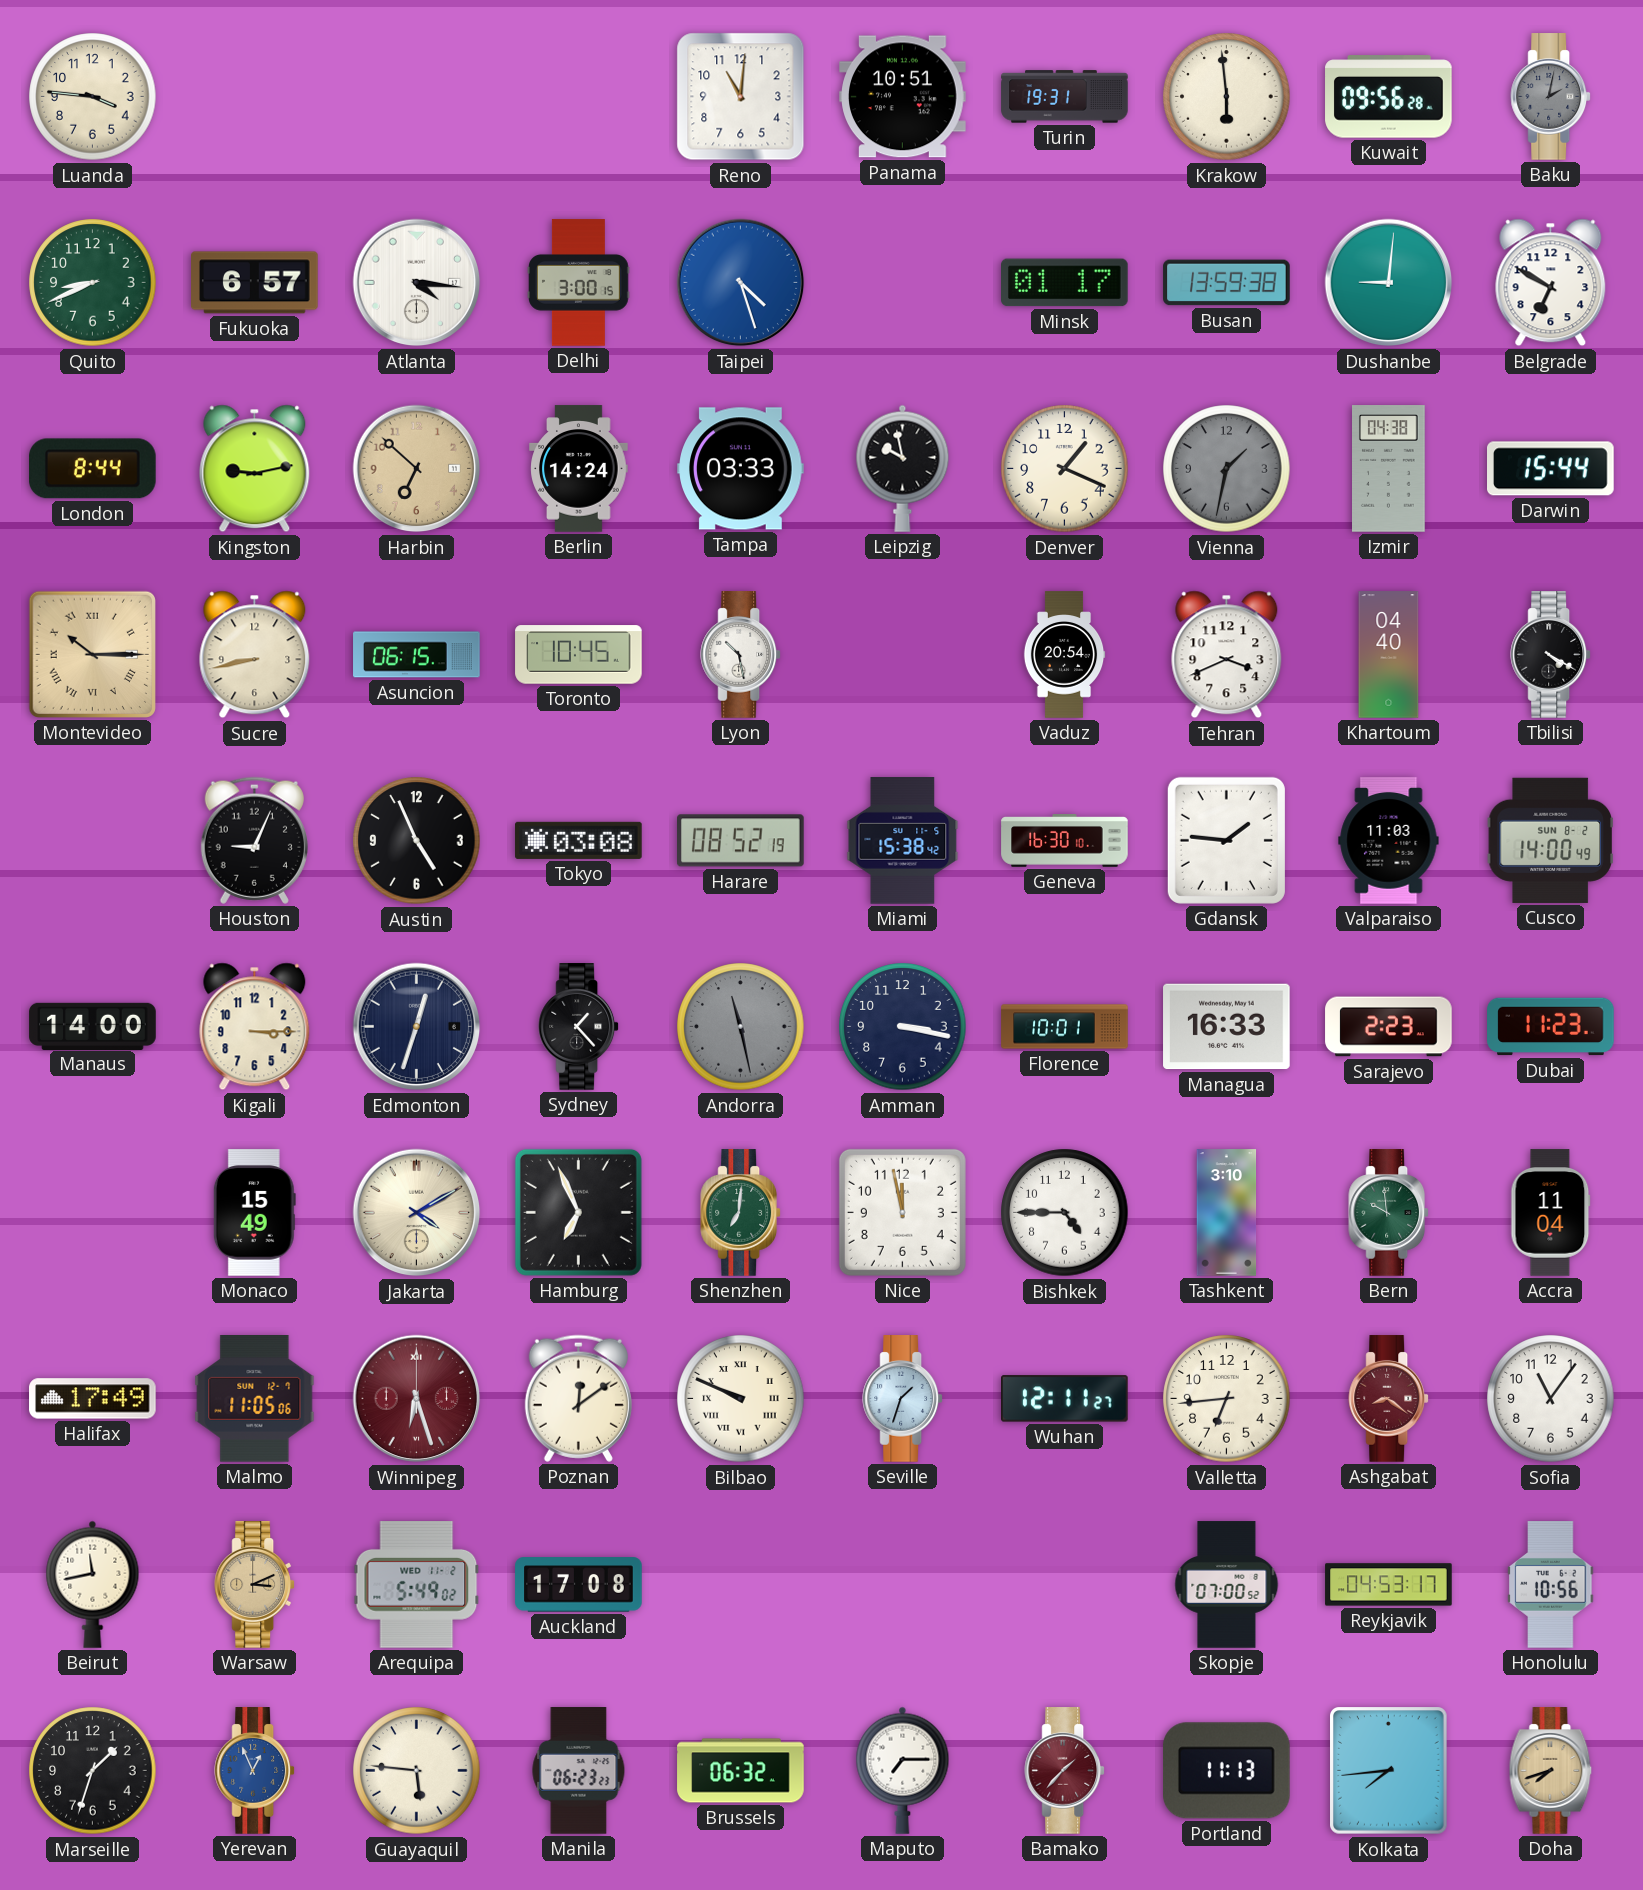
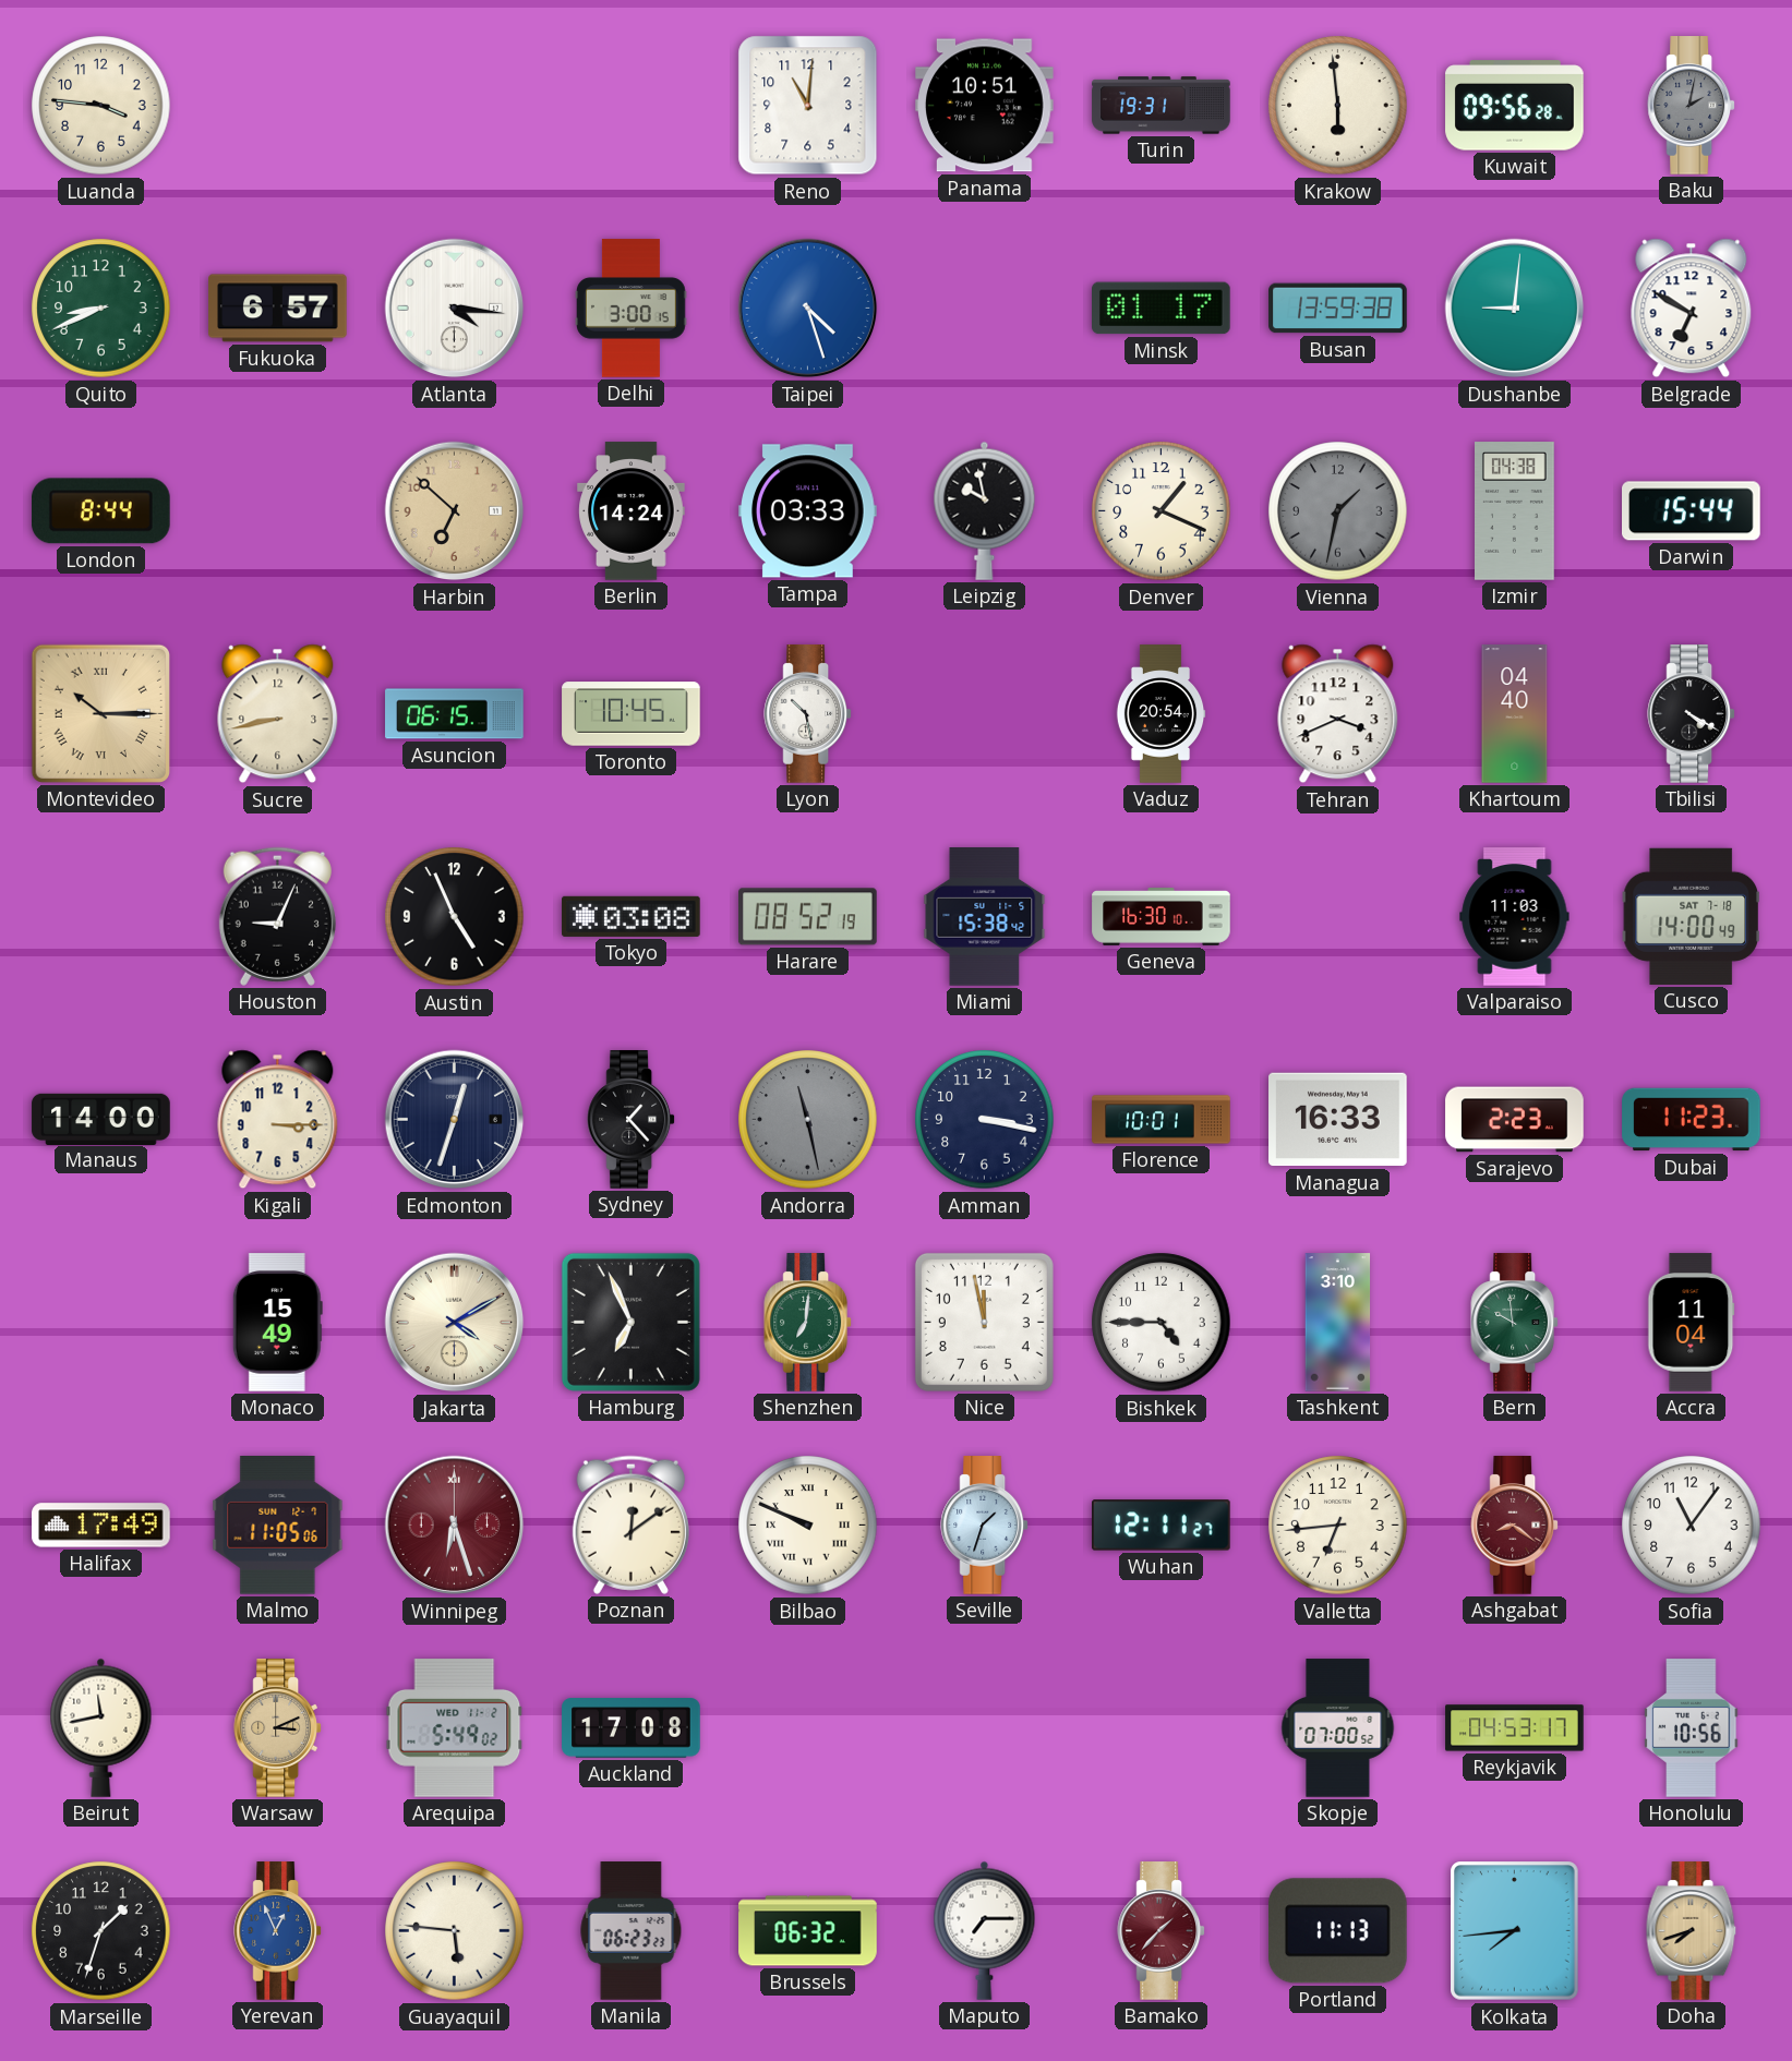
Kingston: 9:13 -> none
Gdansk: 1:46 -> none
Cusco date: SUN 8-2 -> SAT 7-18
